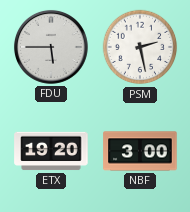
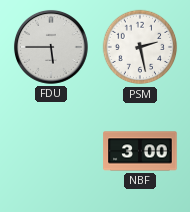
ETX: 19:20 -> none
